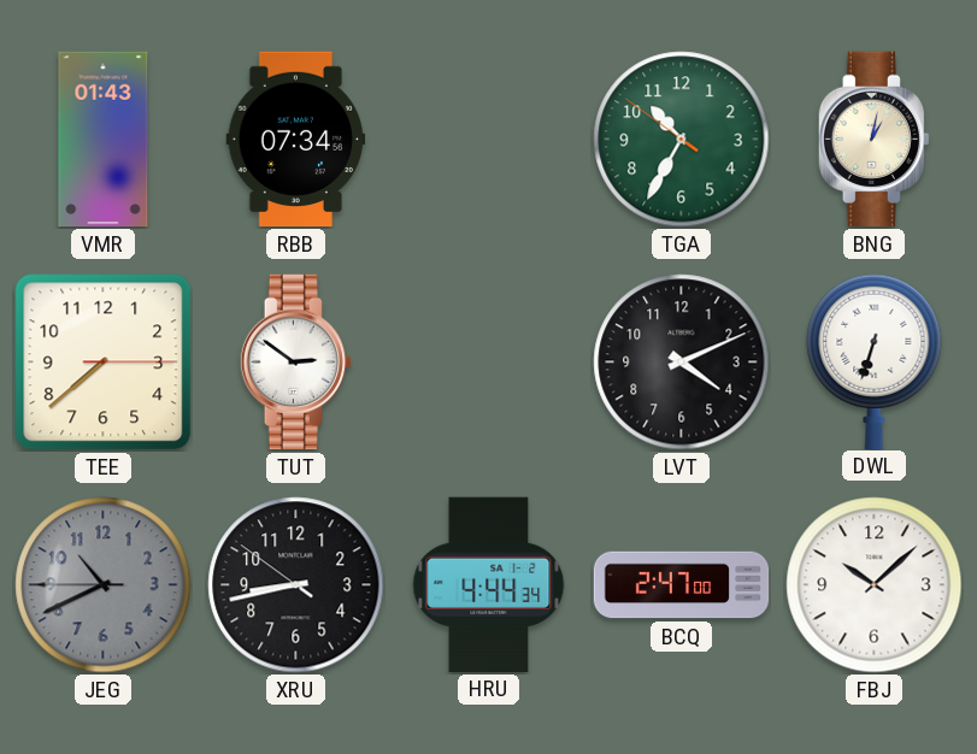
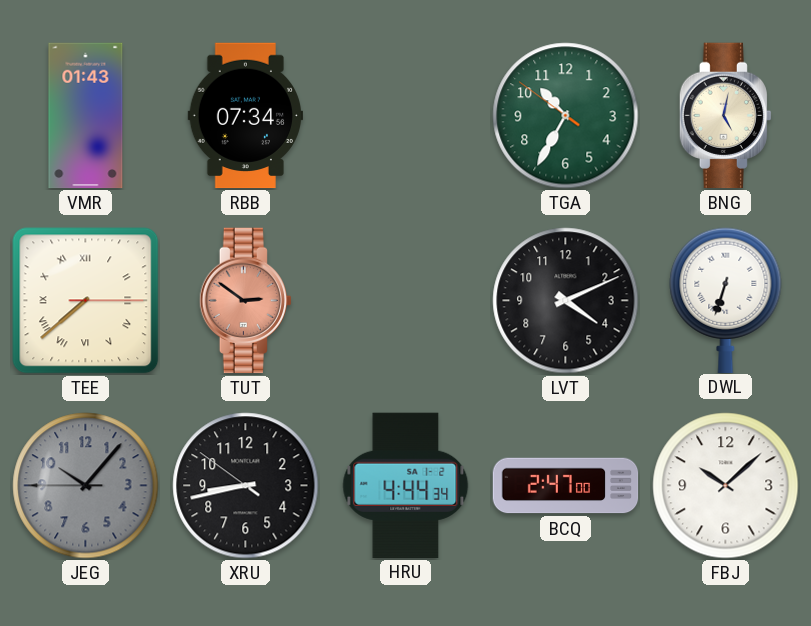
BNG: 1:02 -> 5:02
TEE numerals: Arabic -> Roman
TUT dial: white -> salmon
JEG: 10:40 -> 10:06
